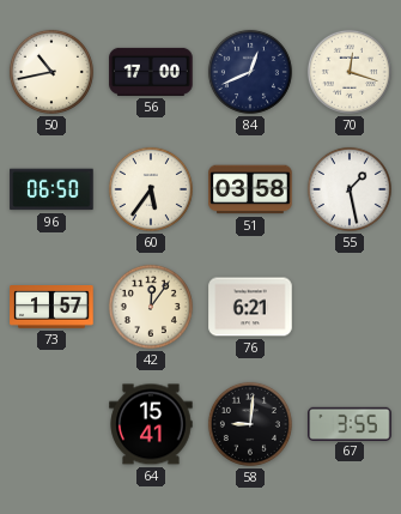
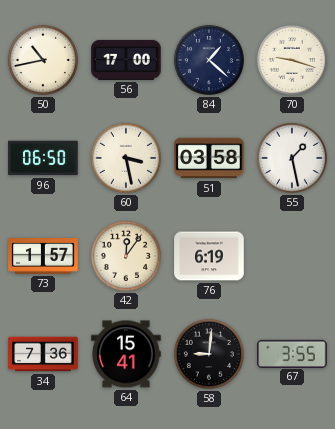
84: 12:41 -> 1:22
70: 12:18 -> 9:18
60: 5:36 -> 3:28
76: 6:21 -> 6:19
34: none -> 7:36
